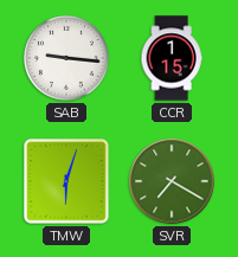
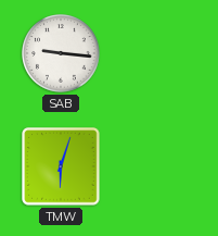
CCR: 1:15 -> none
SVR: 7:20 -> none
